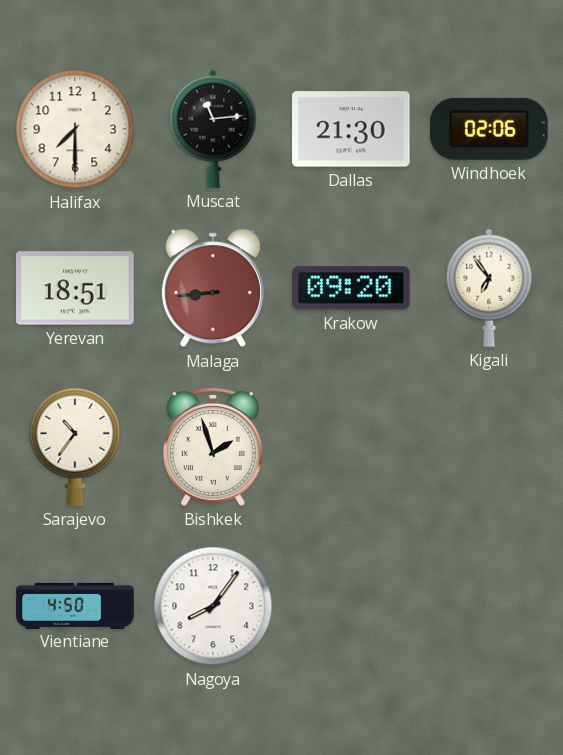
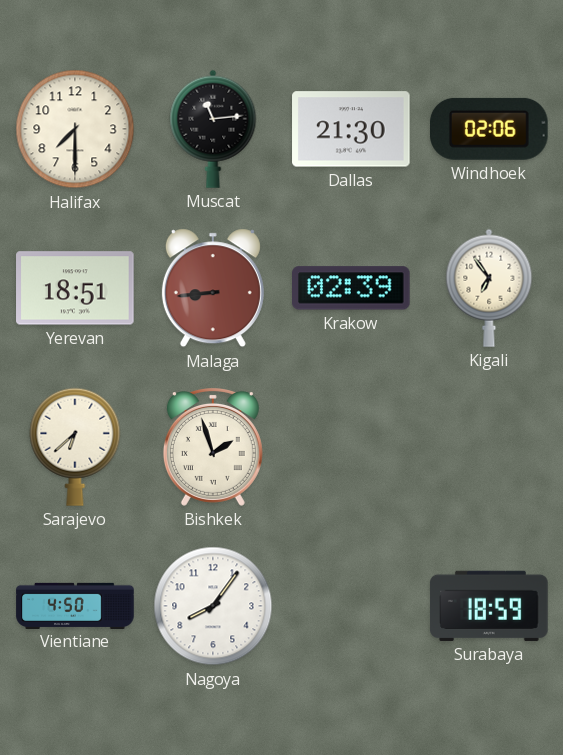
Krakow: 09:20 -> 02:39
Sarajevo: 10:36 -> 6:38
Surabaya: none -> 18:59
